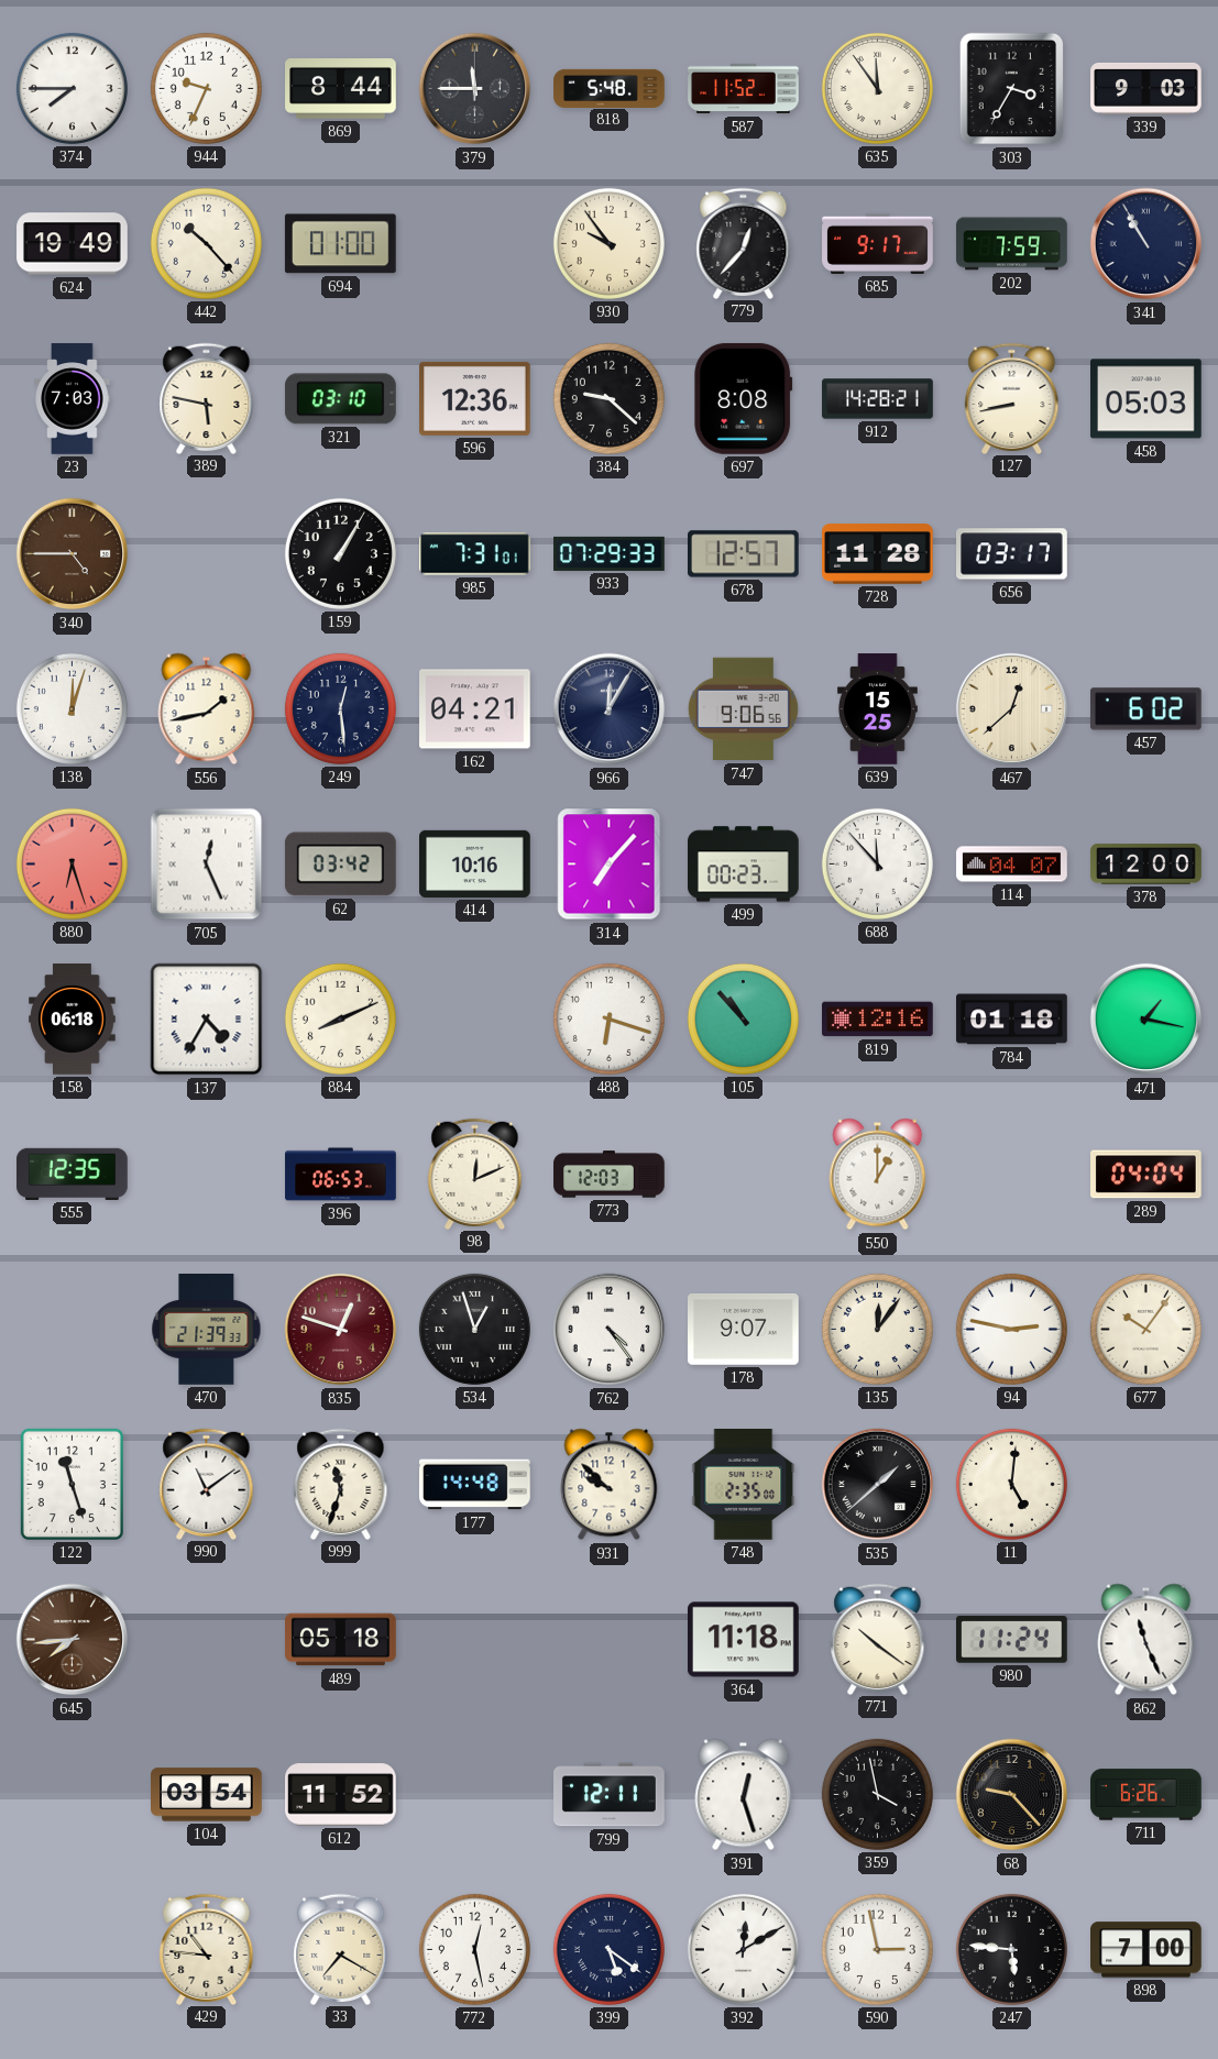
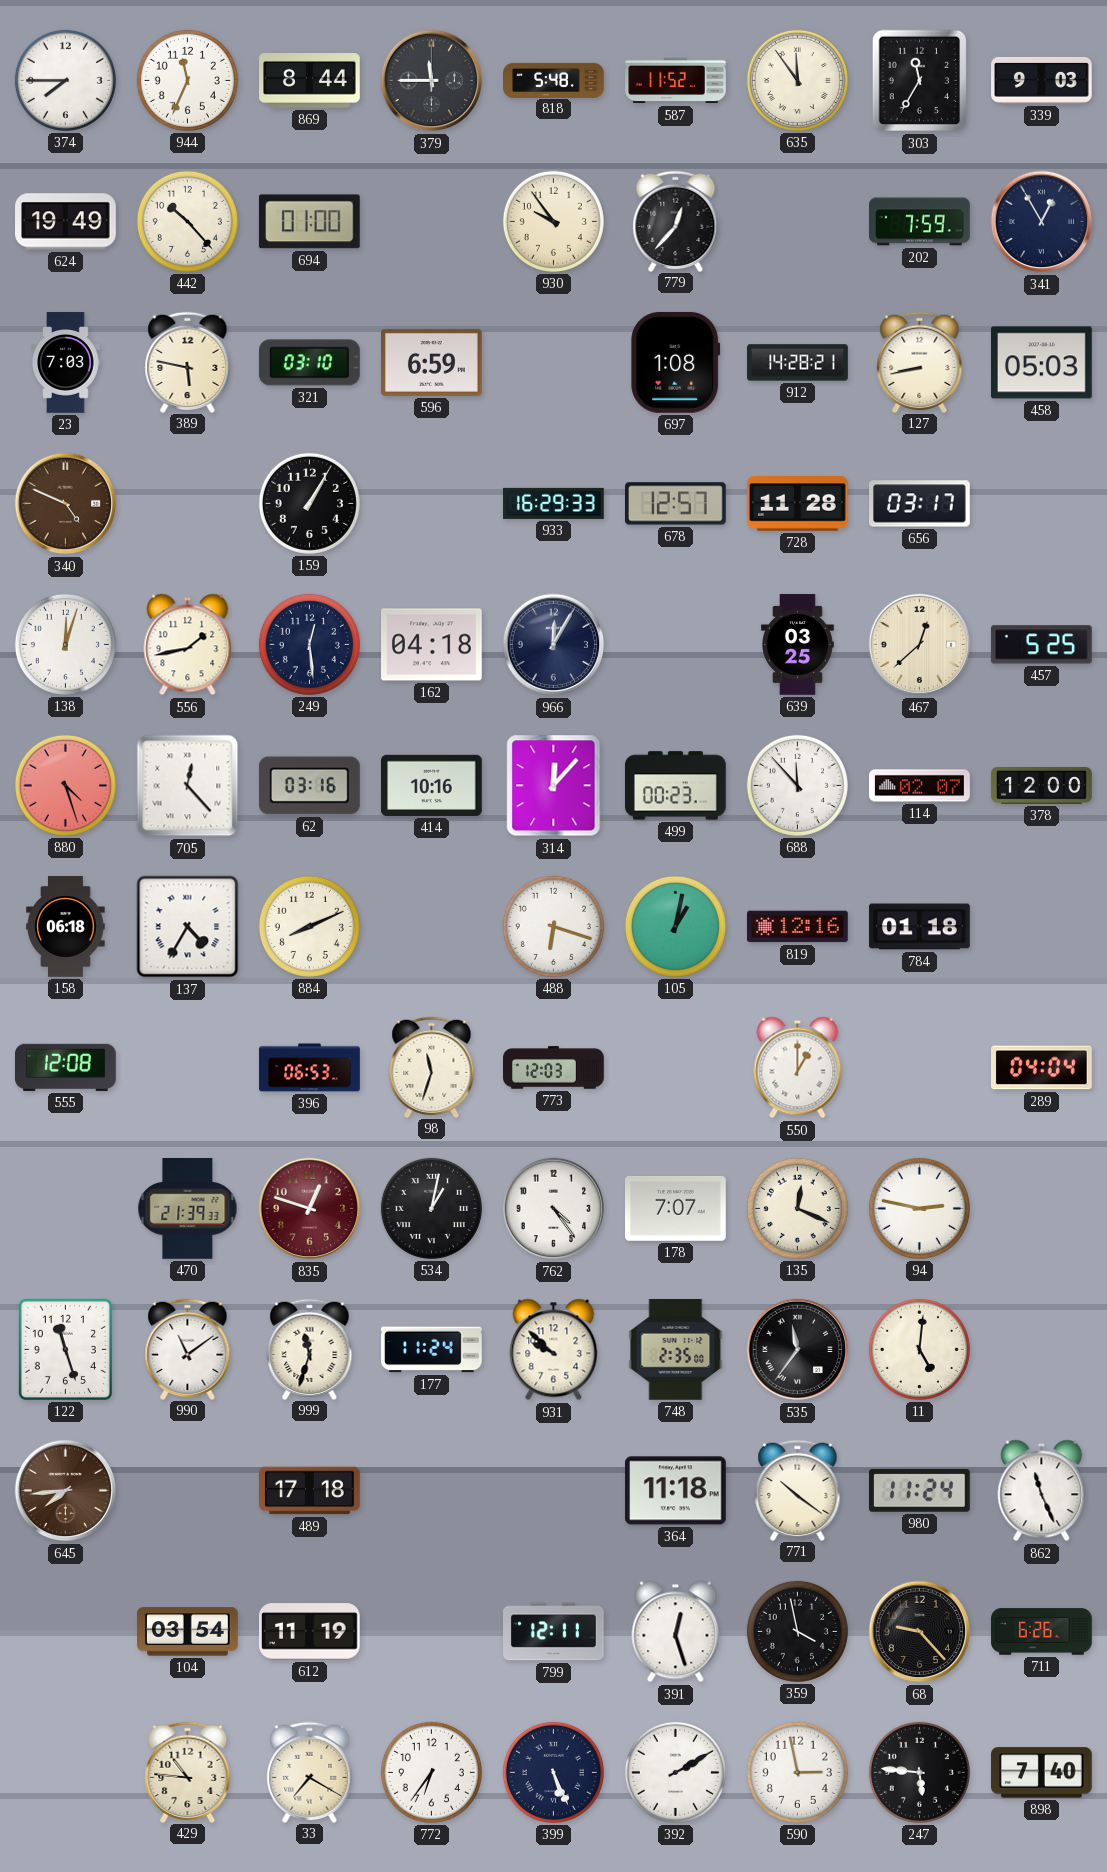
944: 9:34 -> 11:34
303: 3:35 -> 11:35
685: 9:17 -> none
341: 10:55 -> 12:55
596: 12:36 -> 6:59
384: 9:22 -> none
697: 8:08 -> 1:08
340: 4:45 -> 4:49
985: 7:31 -> none
933: 07:29 -> 16:29
162: 04:21 -> 04:18
747: 9:06 -> none
639: 15:25 -> 03:25
457: 6:02 -> 5:25
880: 6:27 -> 4:27
705: 12:26 -> 12:23
62: 03:42 -> 03:16
314: 7:07 -> 12:07
114: 04:07 -> 02:07
105: 10:53 -> 1:02
471: 1:17 -> none
555: 12:35 -> 12:08
98: 12:11 -> 11:33
534: 12:57 -> 1:02
178: 9:07 -> 7:07
135: 12:06 -> 12:19
677: 10:06 -> none
177: 14:48 -> 11:24
535: 1:38 -> 11:36
489: 05:18 -> 17:18
612: 11:52 -> 11:19
772: 12:28 -> 6:36
399: 5:21 -> 5:26
392: 12:10 -> 2:10
898: 7:00 -> 7:40
